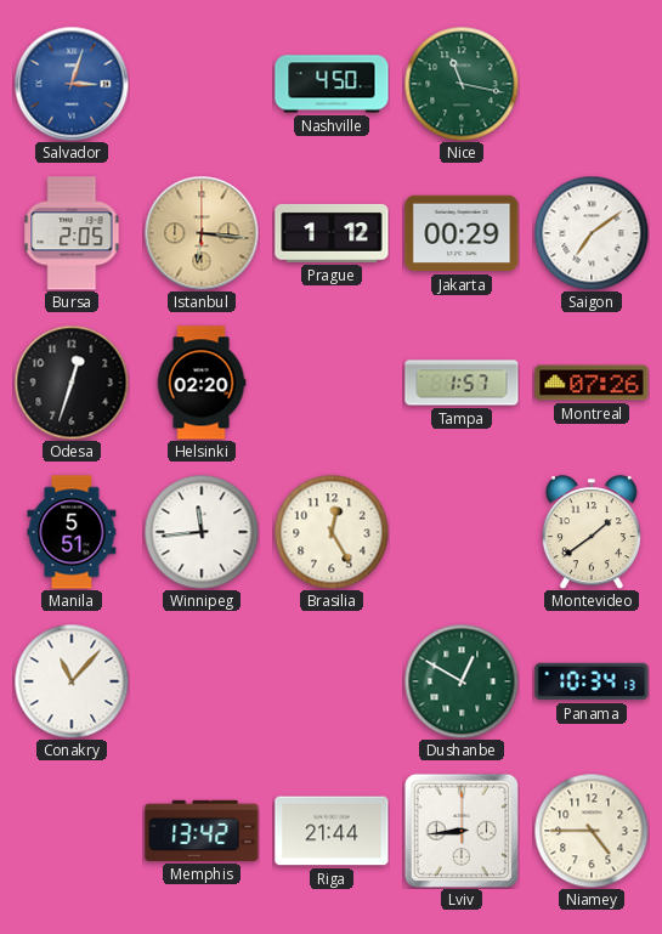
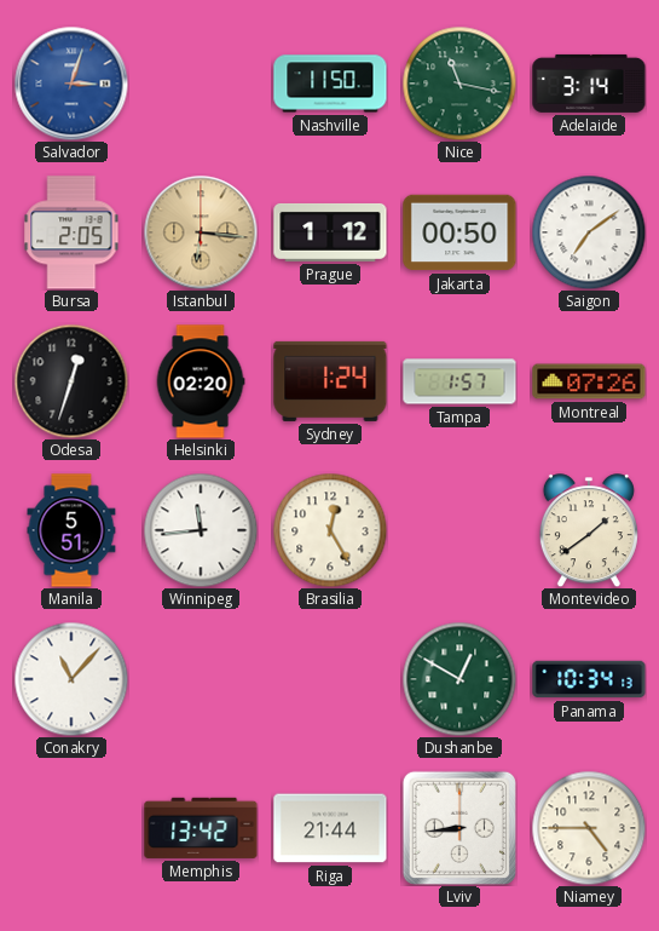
Nashville: 4:50 -> 11:50
Adelaide: none -> 3:14
Jakarta: 00:29 -> 00:50
Sydney: none -> 1:24
